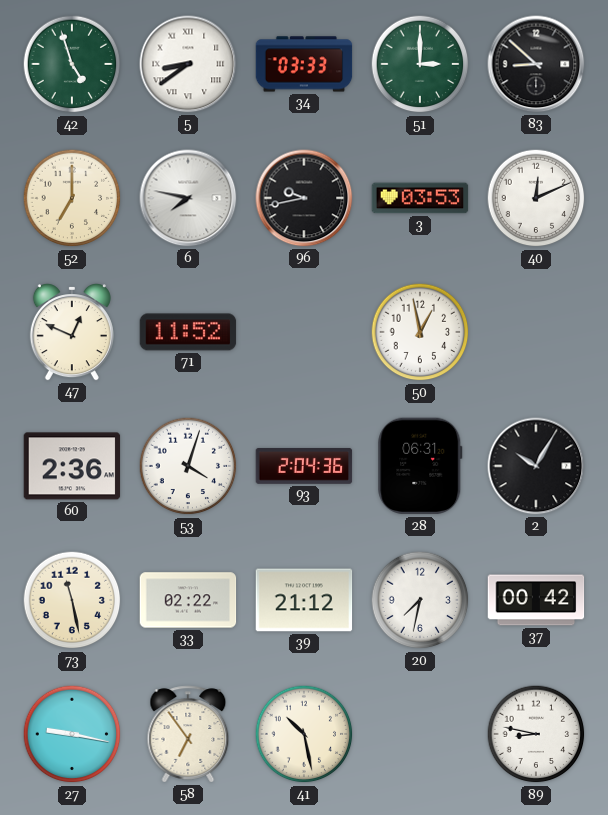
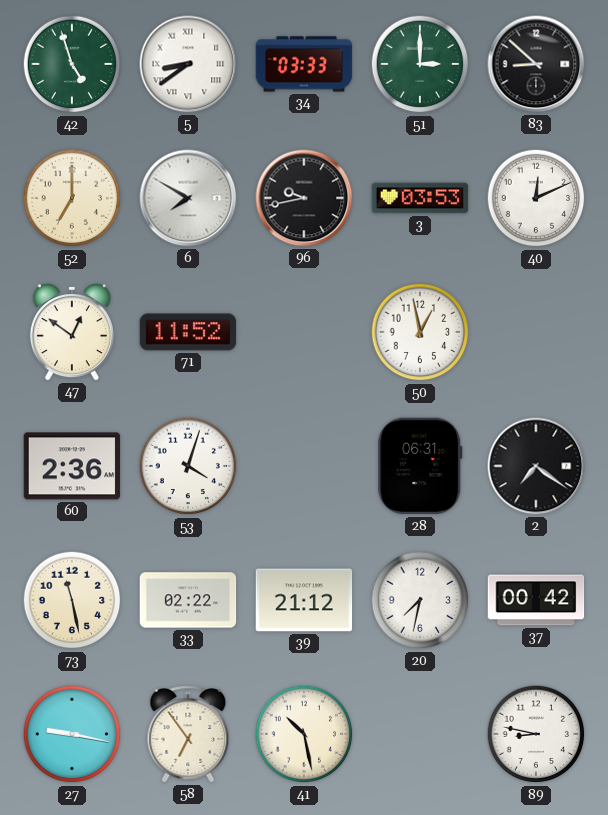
6: 7:47 -> 7:50
47: 12:49 -> 12:51
93: 2:04 -> none
2: 10:05 -> 7:21
